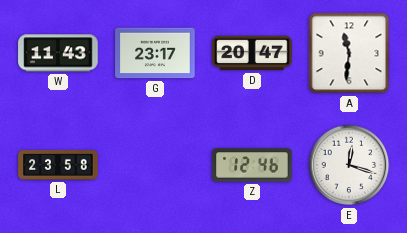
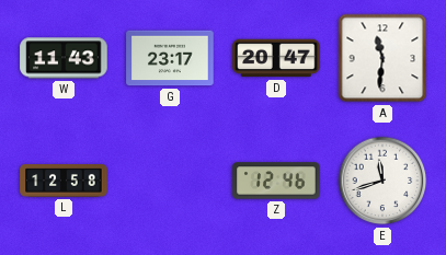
L: 23:58 -> 12:58
E: 12:18 -> 11:42
